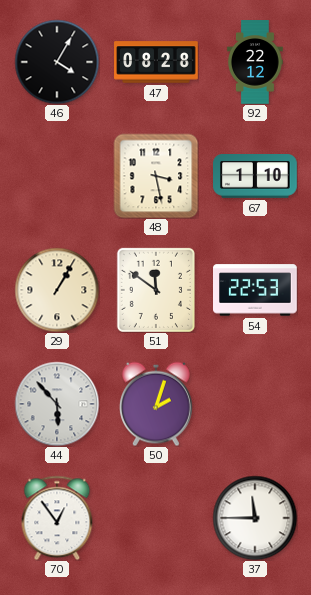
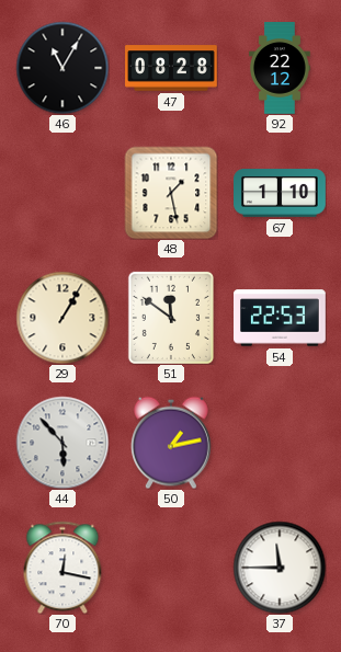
46: 4:05 -> 11:05
48: 3:28 -> 1:28
50: 2:03 -> 1:13
70: 12:54 -> 12:17
